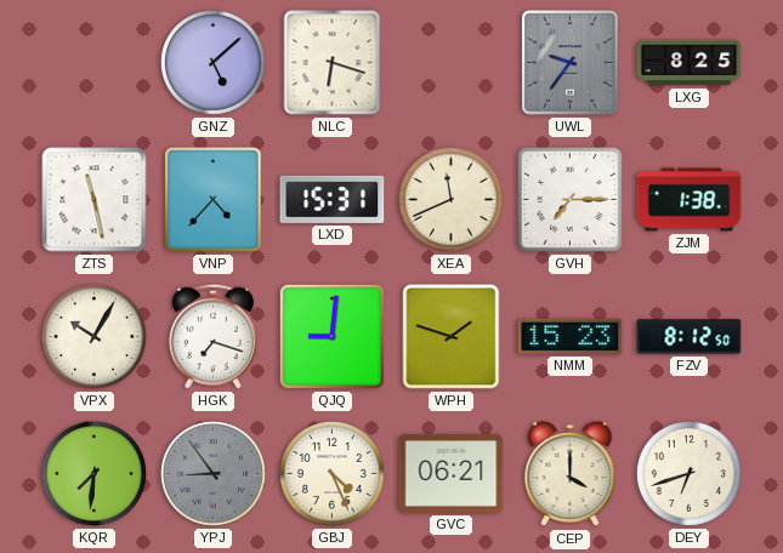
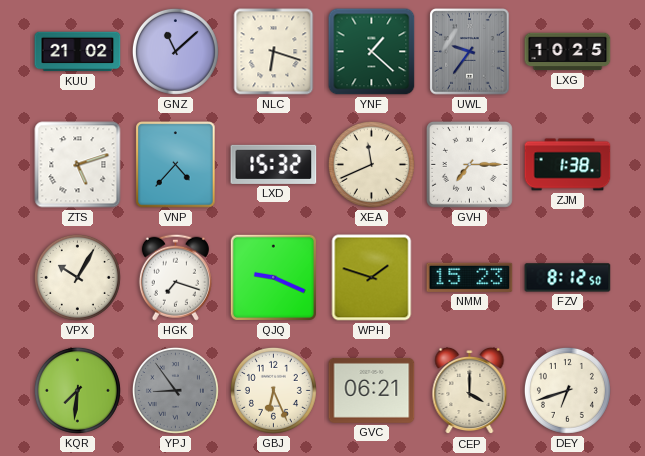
KUU: none -> 21:02
GNZ: 5:08 -> 11:08
YNF: none -> 1:22
LXG: 8:25 -> 10:25
ZTS: 11:28 -> 5:12
LXD: 15:31 -> 15:32
QJQ: 9:01 -> 9:19
GBJ: 4:26 -> 6:26
